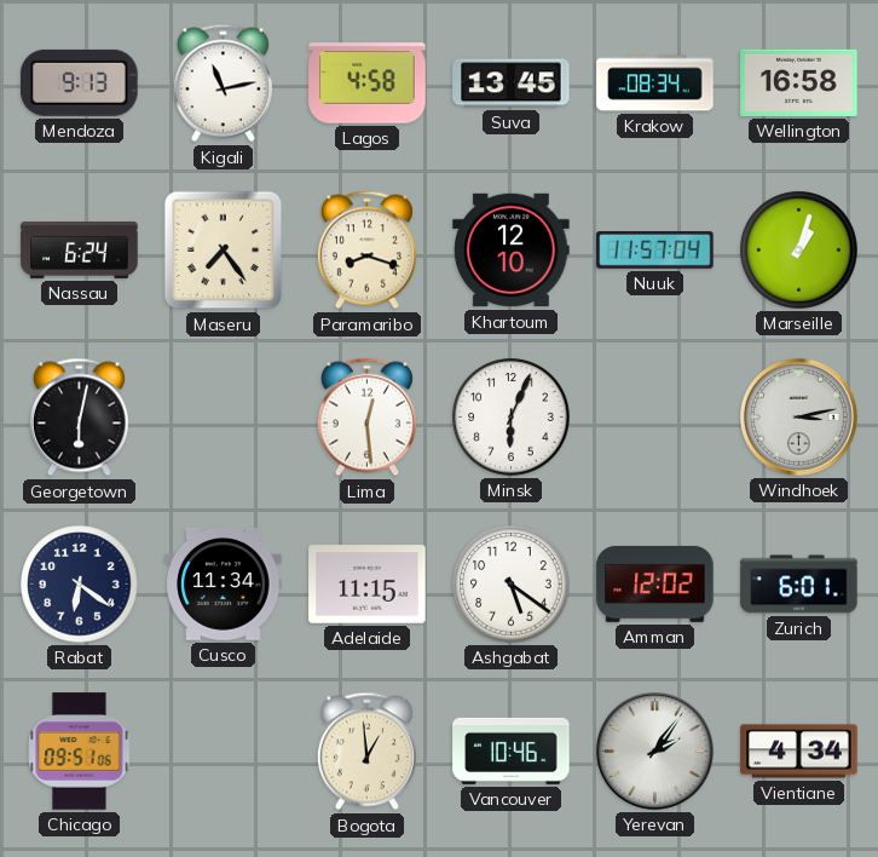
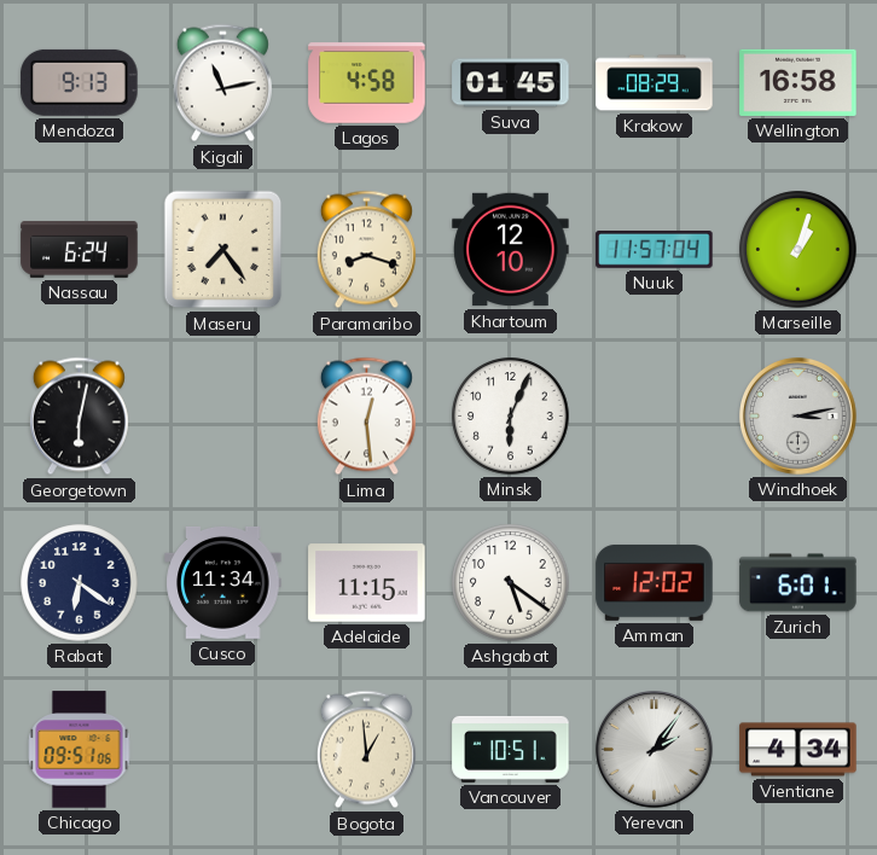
Suva: 13:45 -> 01:45
Krakow: 08:34 -> 08:29
Vancouver: 10:46 -> 10:51
